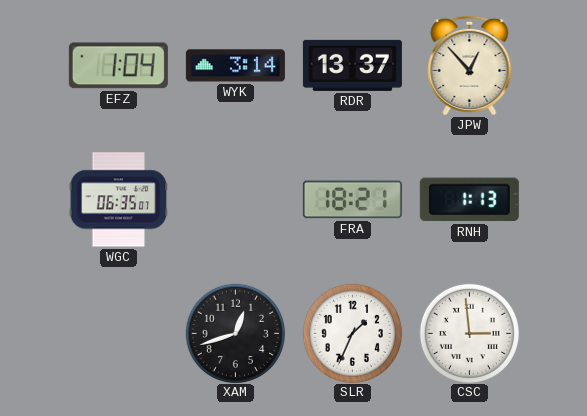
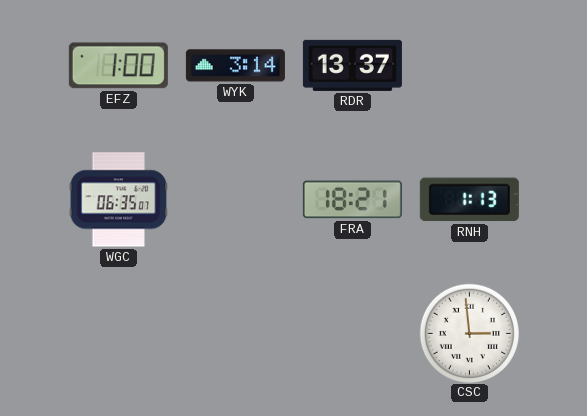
EFZ: 1:04 -> 1:00
JPW: 12:53 -> none
XAM: 12:42 -> none
SLR: 1:34 -> none
